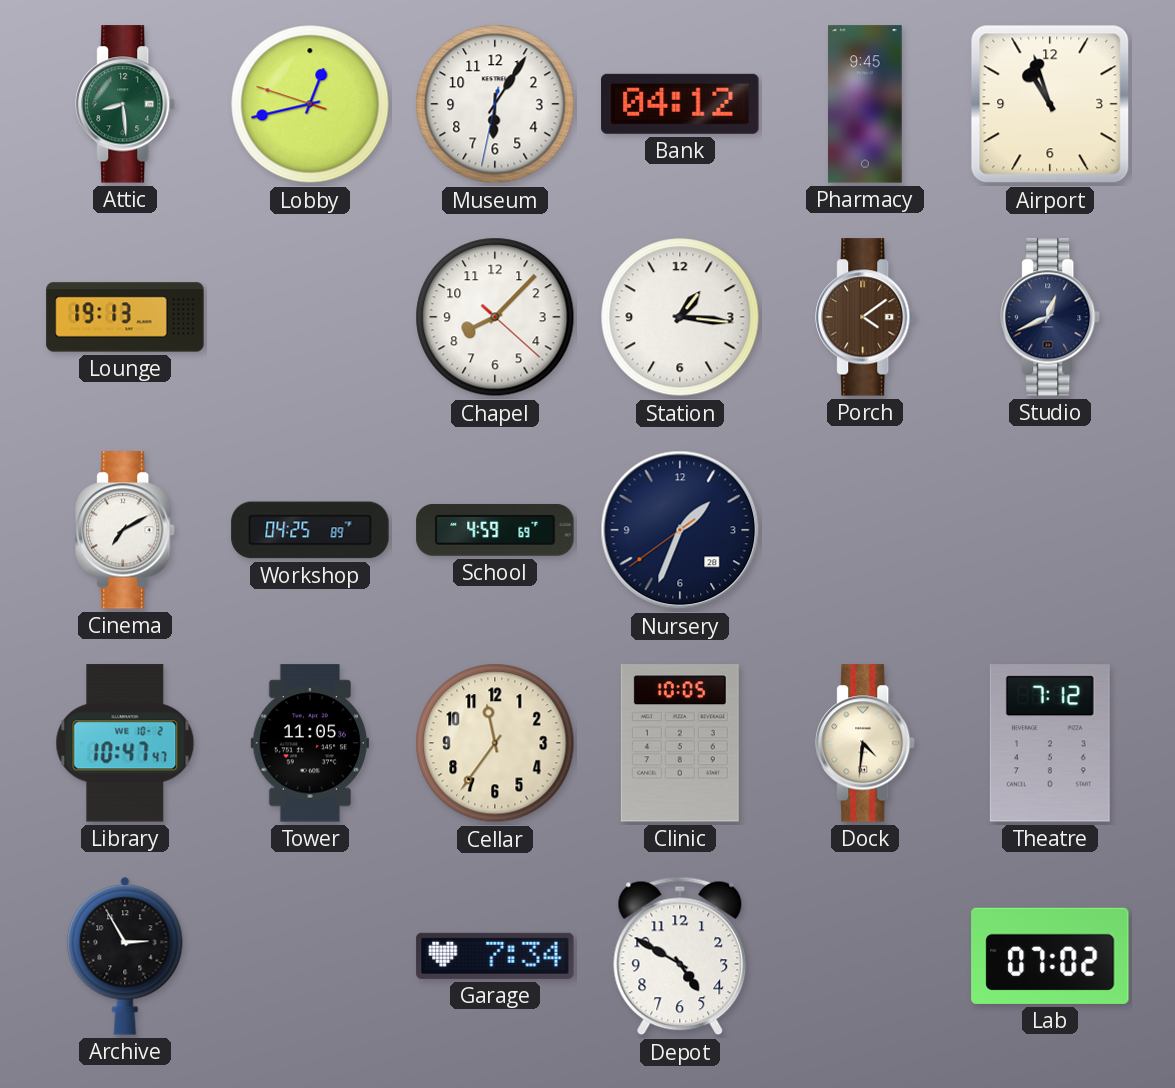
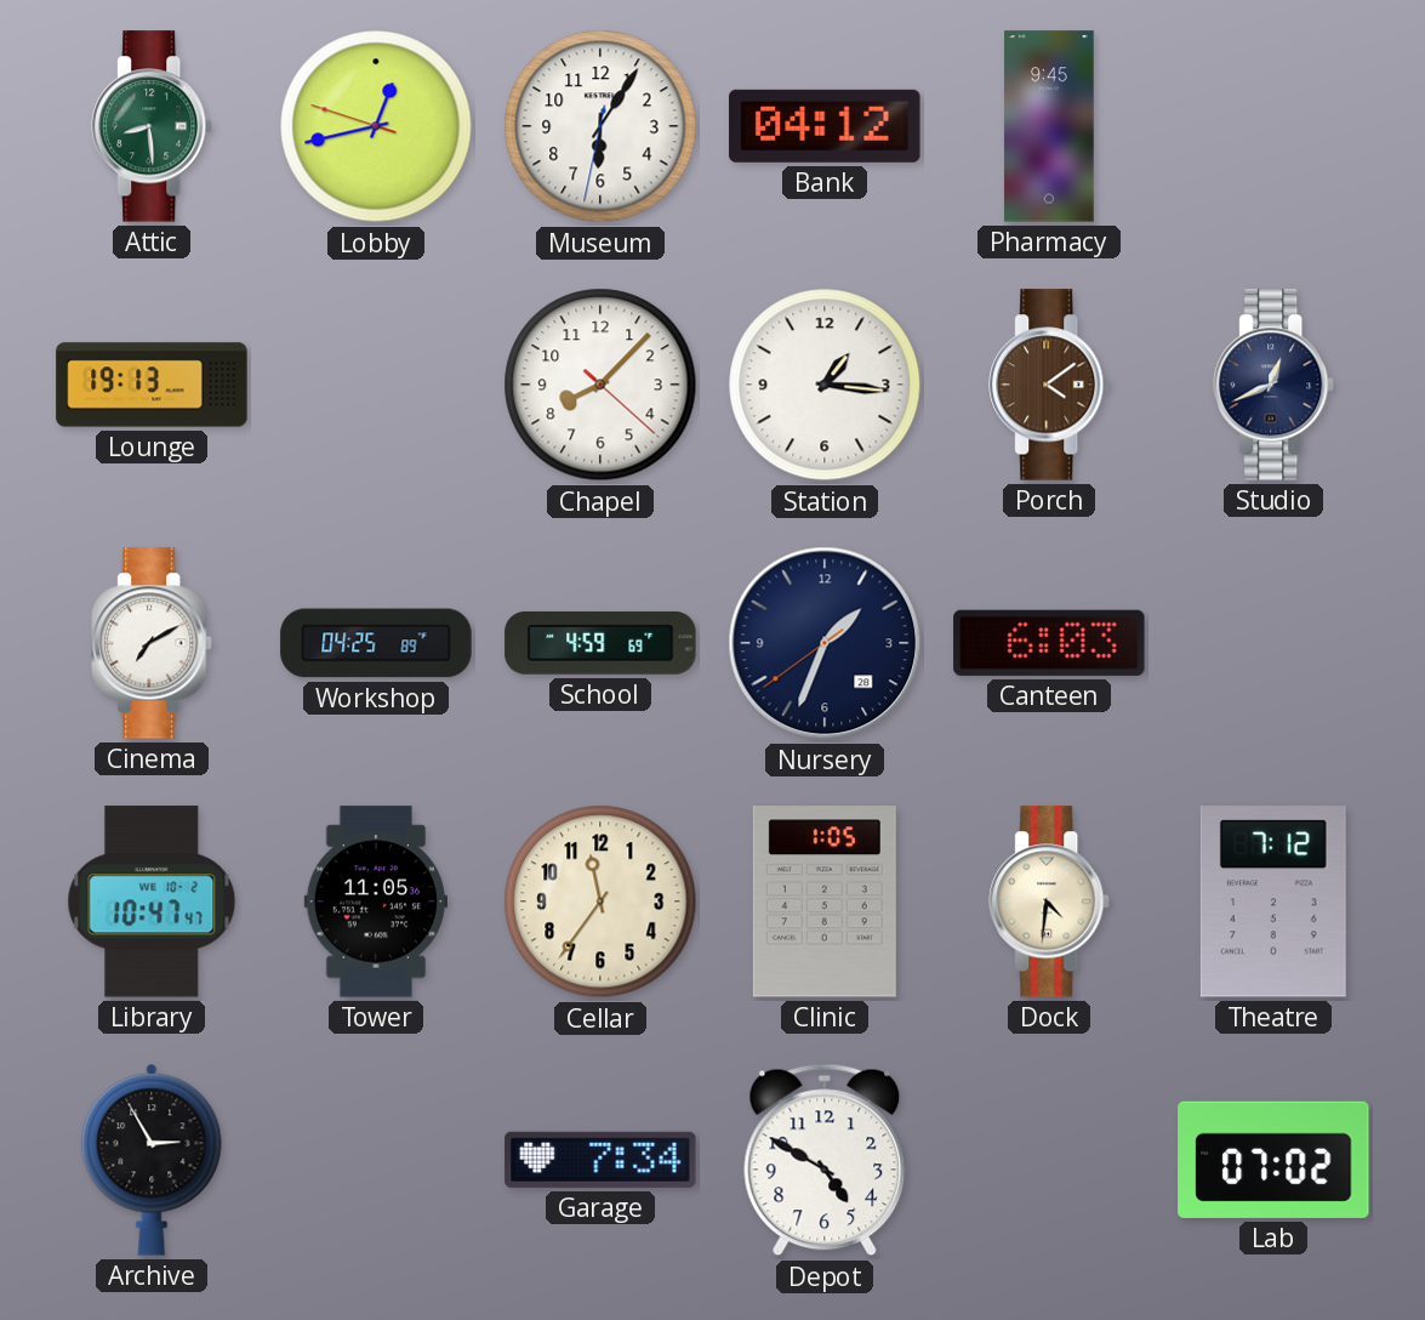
Airport: 10:57 -> none
Canteen: none -> 6:03
Clinic: 10:05 -> 1:05
